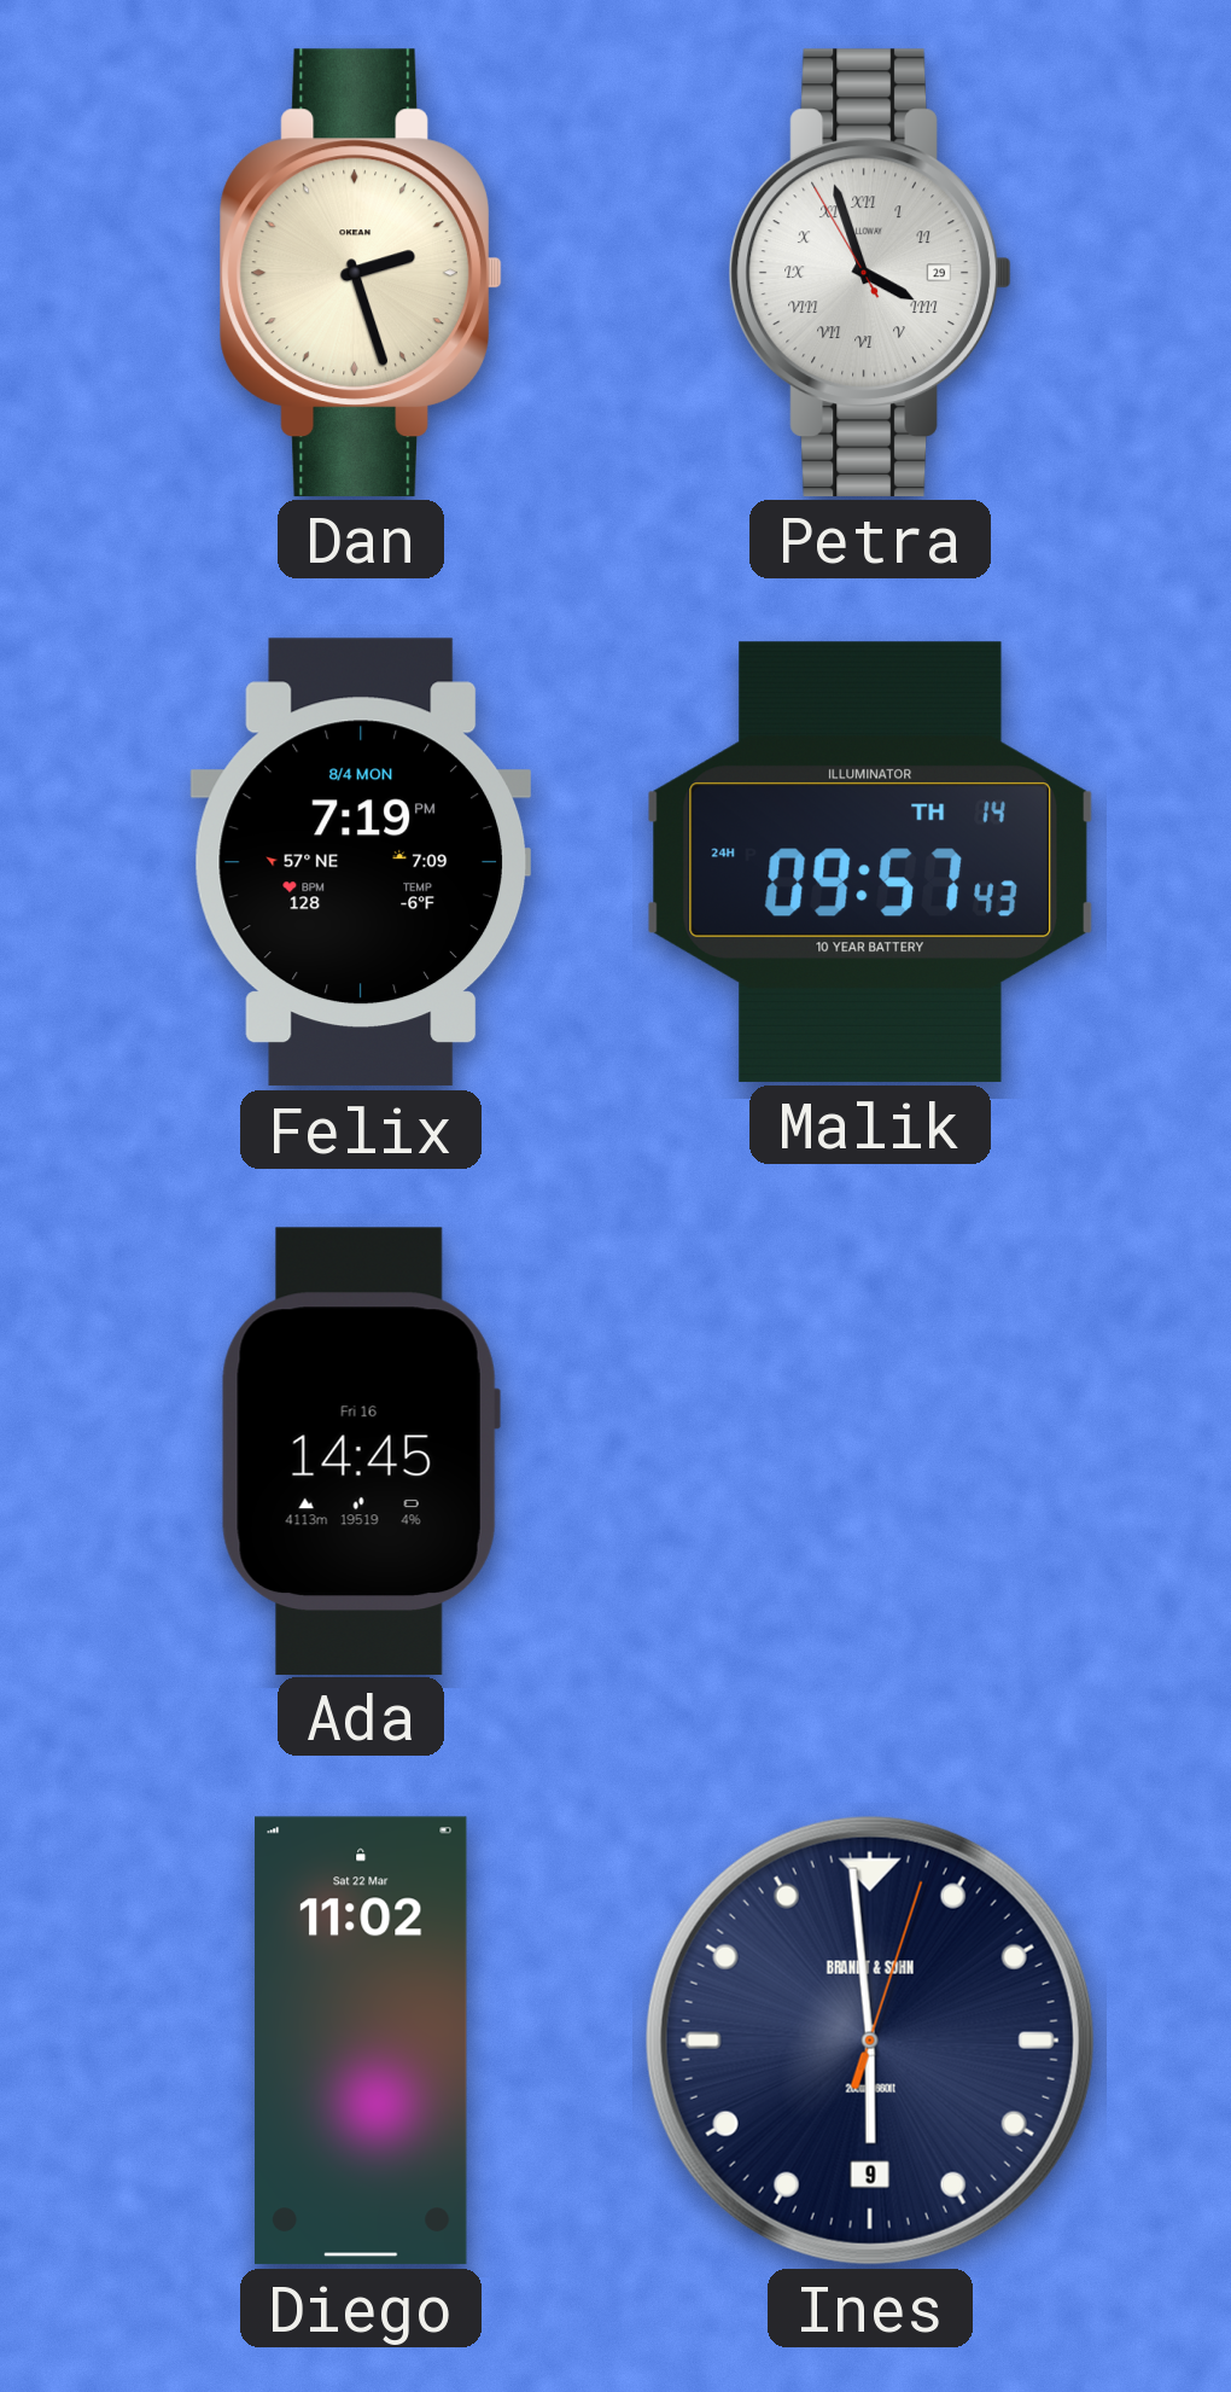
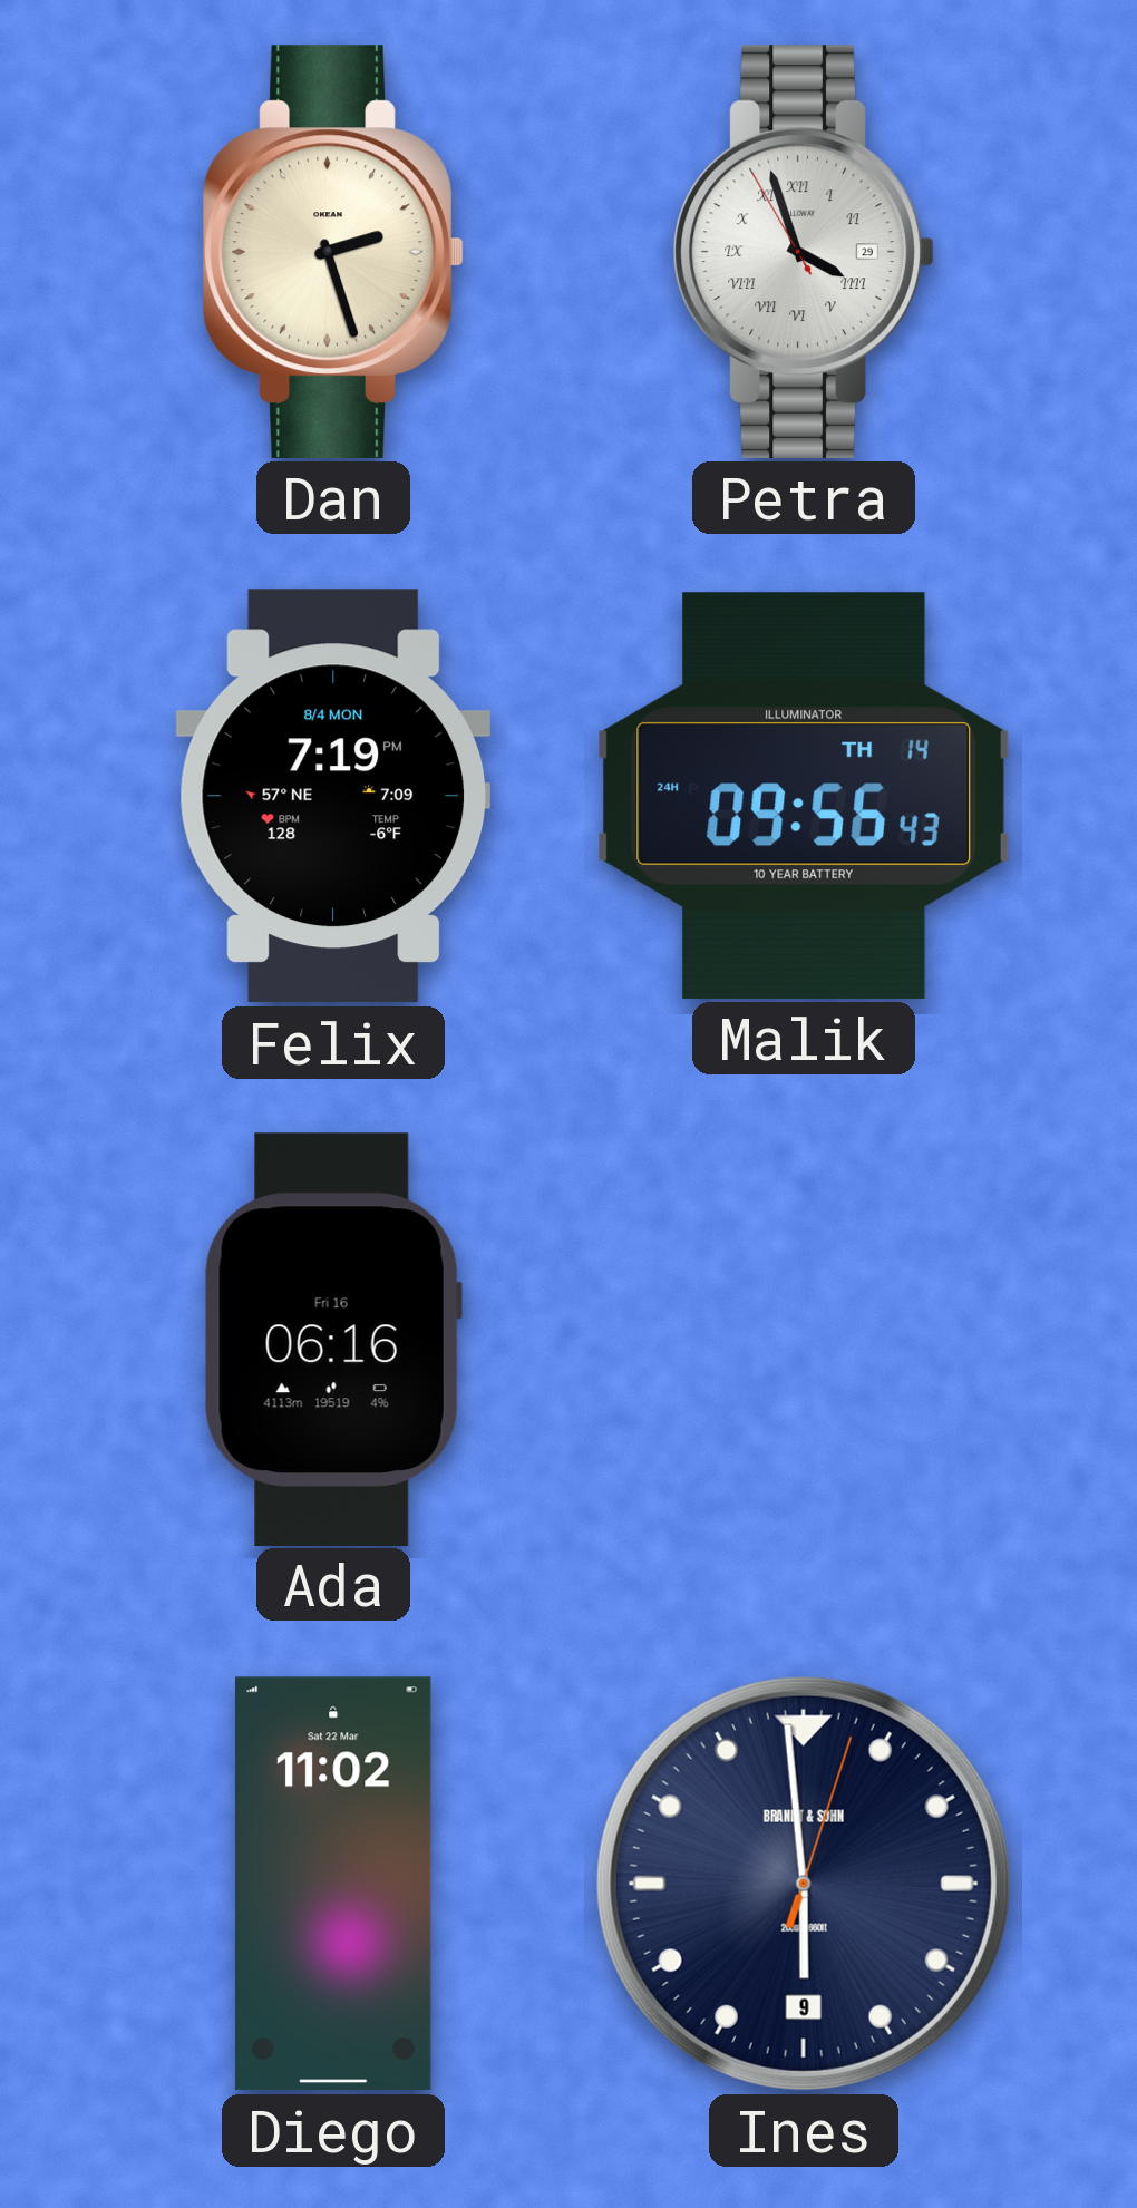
Malik: 09:57 -> 09:56
Ada: 14:45 -> 06:16
